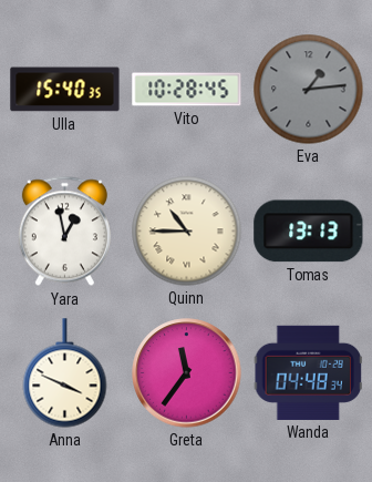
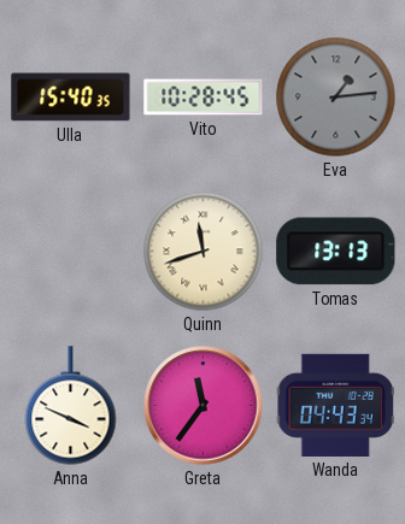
Yara: 12:58 -> none
Quinn: 10:45 -> 11:42
Wanda: 04:48 -> 04:43
